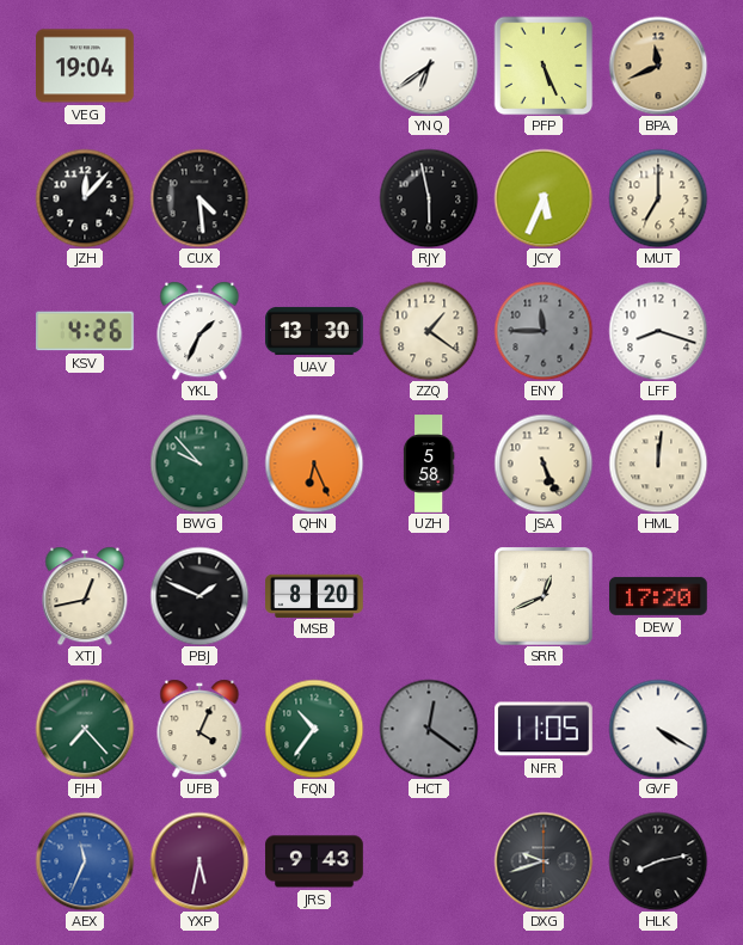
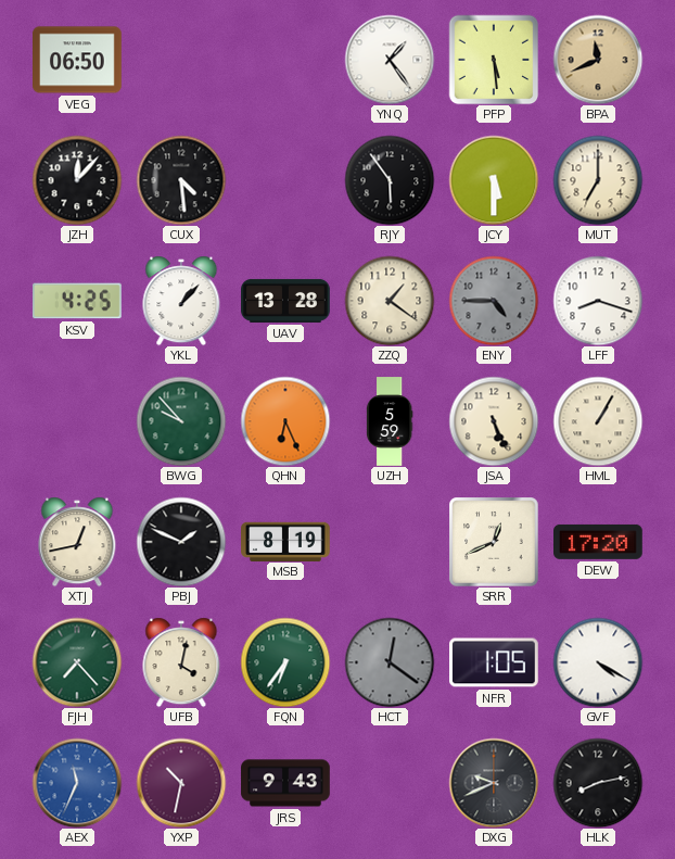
VEG: 19:04 -> 06:50
YNQ: 6:39 -> 1:24
PFP: 5:26 -> 5:29
RJY: 5:58 -> 5:54
JCY: 5:34 -> 5:30
KSV: 4:26 -> 4:25
YKL: 1:34 -> 1:07
UAV: 13:30 -> 13:28
ENY: 11:45 -> 4:45
UZH: 5:58 -> 5:59
HML: 12:01 -> 1:05
MSB: 8:20 -> 8:19
UFB: 4:04 -> 4:02
FQN: 10:36 -> 6:36
NFR: 11:05 -> 1:05
YXP: 5:32 -> 10:32
DXG: 9:42 -> 9:41
